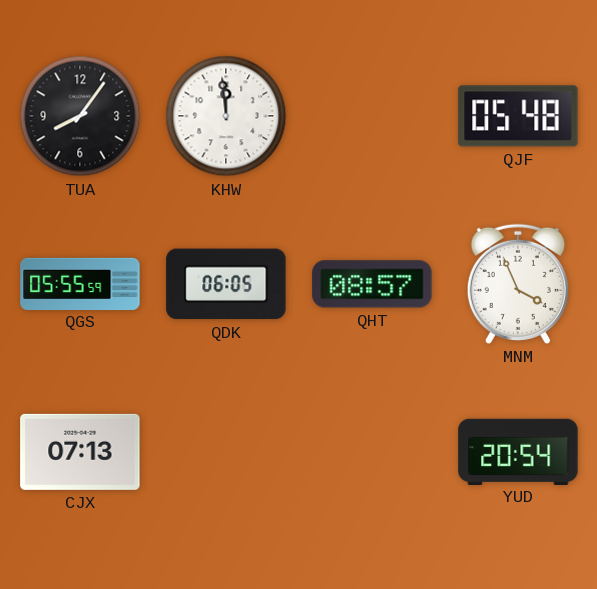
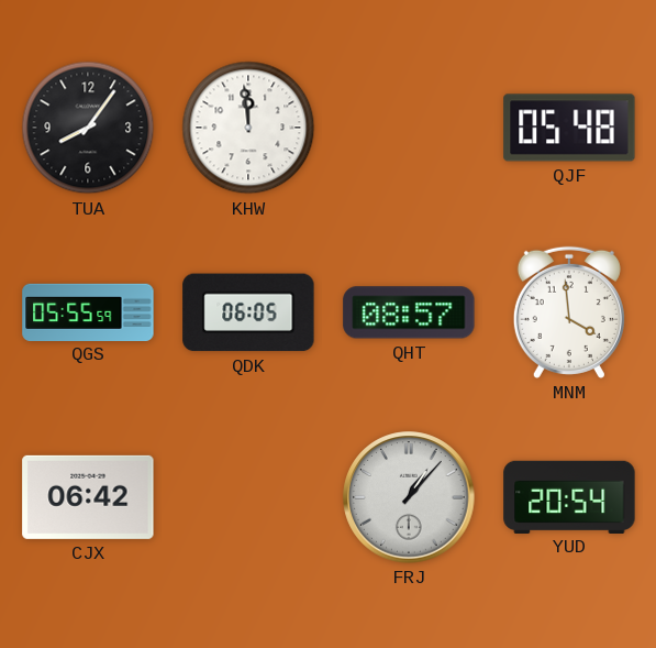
MNM: 3:56 -> 3:59
CJX: 07:13 -> 06:42
FRJ: none -> 1:07
